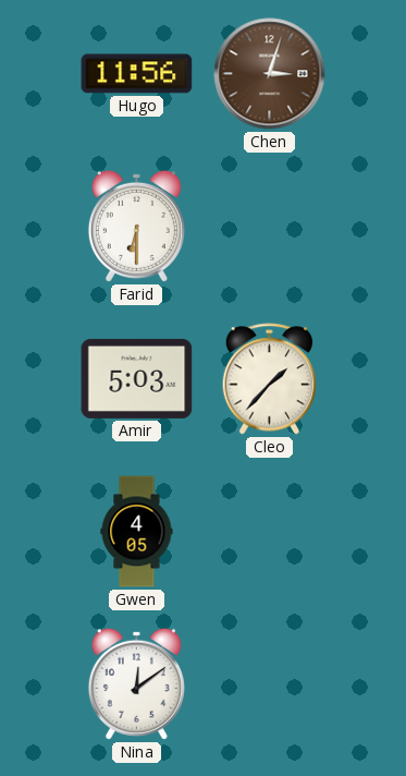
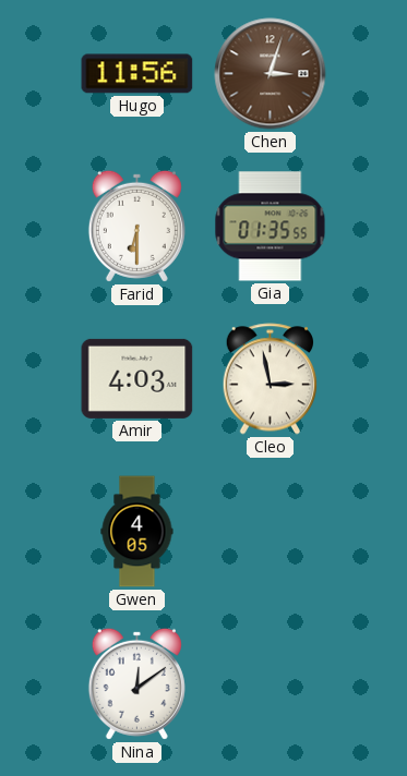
Gia: none -> 01:35
Amir: 5:03 -> 4:03
Cleo: 1:37 -> 2:58
